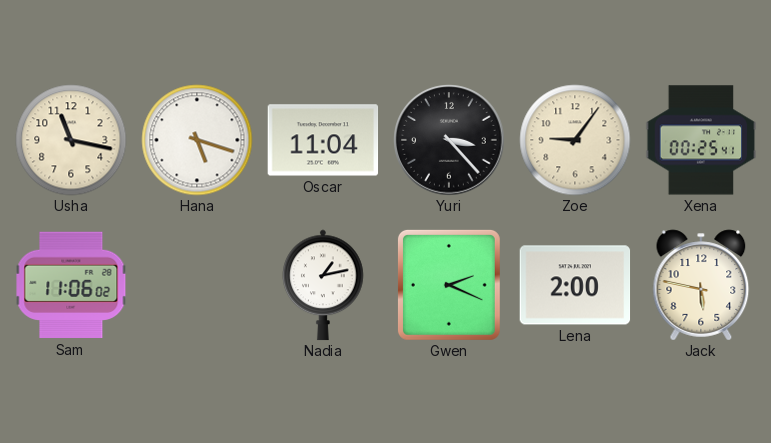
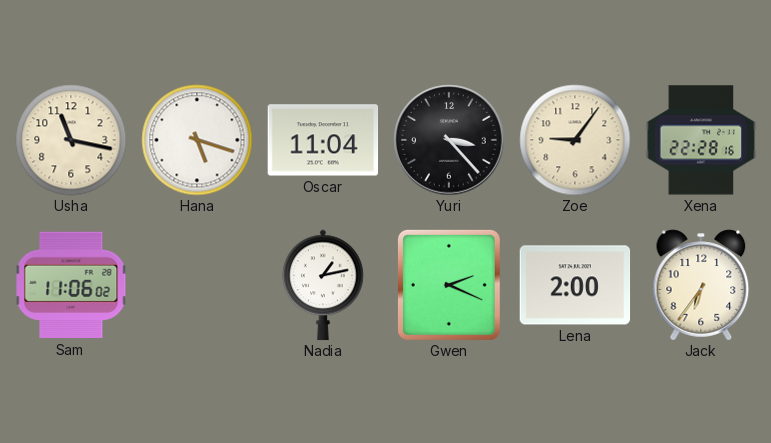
Xena: 00:25 -> 22:28
Jack: 5:47 -> 6:36
